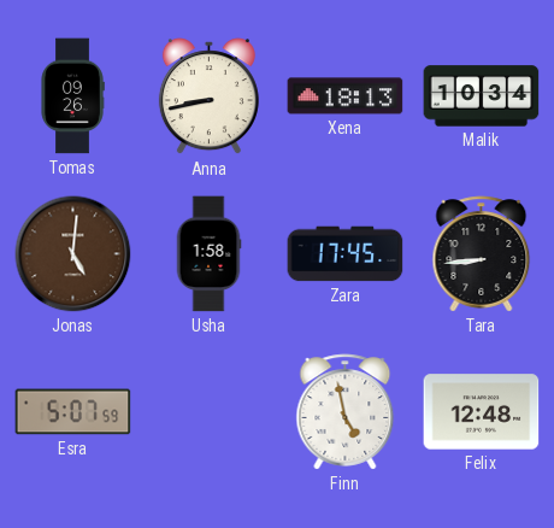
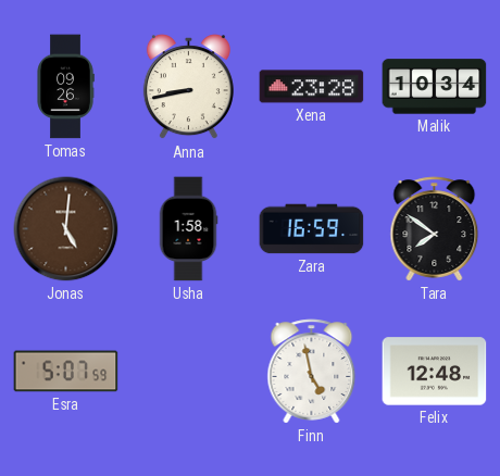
Xena: 18:13 -> 23:28
Zara: 17:45 -> 16:59
Tara: 8:44 -> 7:51
